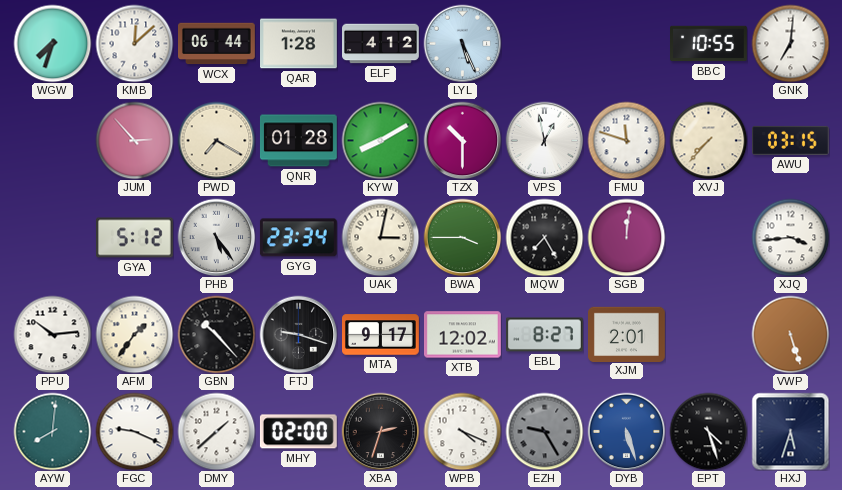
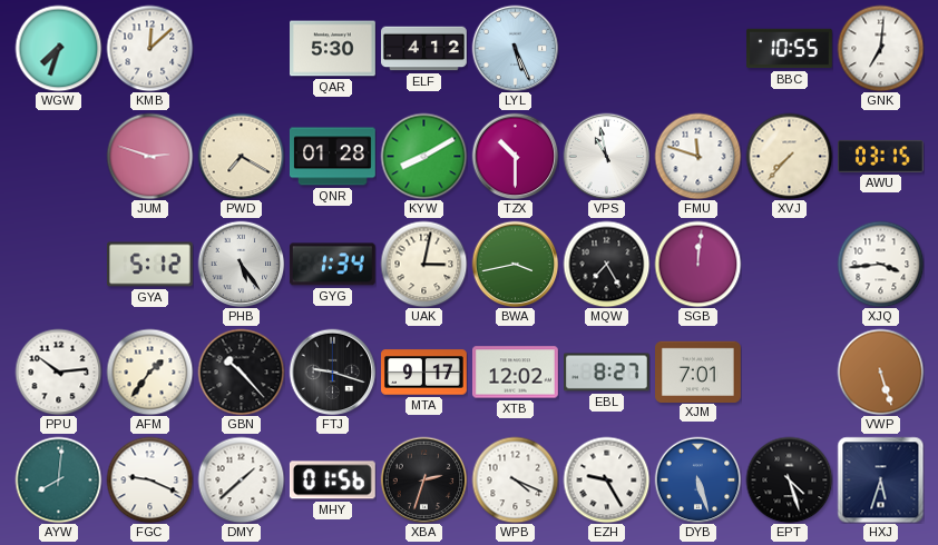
WCX: 06:44 -> none
QAR: 1:28 -> 5:30
JUM: 2:53 -> 2:48
VPS: 12:58 -> 10:58
GYG: 23:34 -> 1:34
BWA: 3:45 -> 3:43
XJM: 2:01 -> 7:01
MHY: 02:00 -> 01:56
EZH dial: grey -> white
